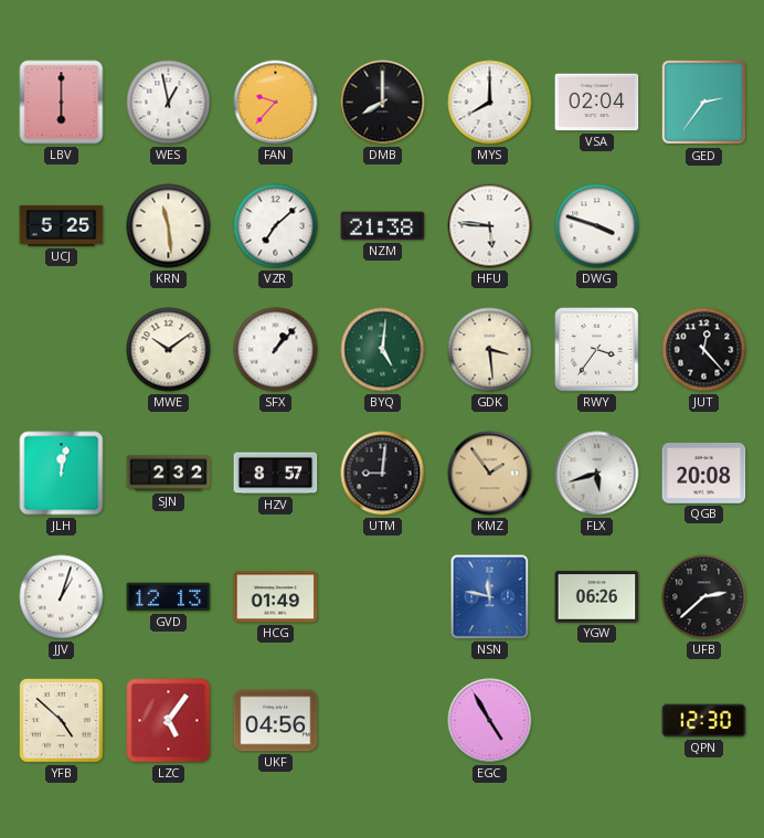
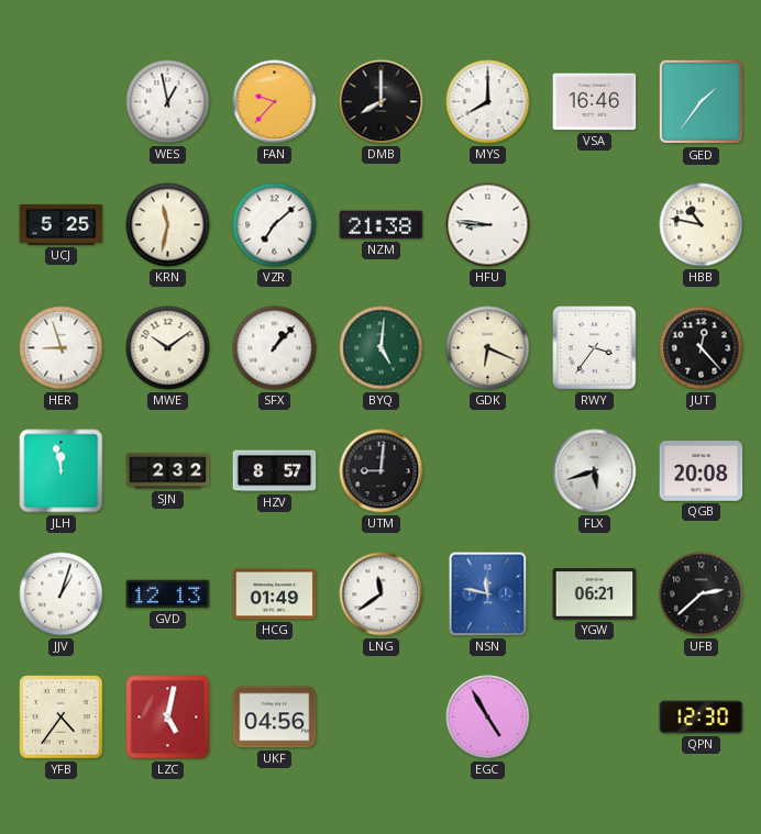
LBV: 6:00 -> none
VSA: 02:04 -> 16:46
GED: 2:36 -> 1:36
KRN: 11:29 -> 11:32
HFU: 5:46 -> 8:46
DWG: 3:48 -> none
HBB: none -> 10:47
HER: none -> 8:57
GDK: 3:29 -> 6:19
JLH: 12:02 -> 11:58
KMZ: 1:54 -> none
LNG: none -> 11:39
YGW: 06:26 -> 06:21
YFB: 4:52 -> 4:36
LZC: 5:06 -> 5:02
